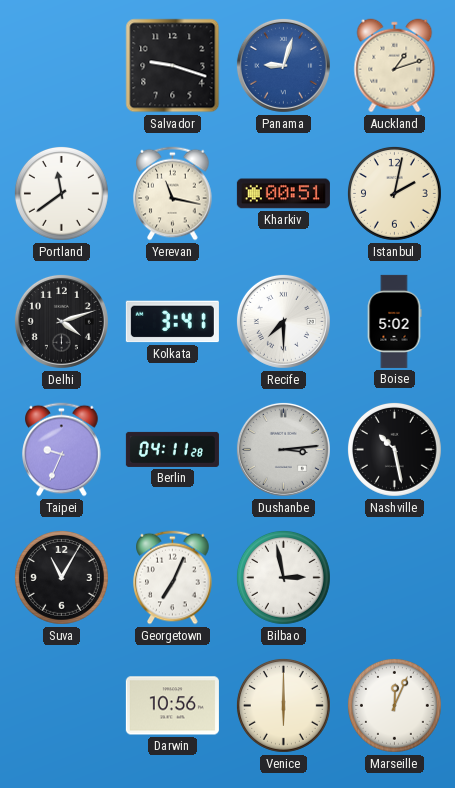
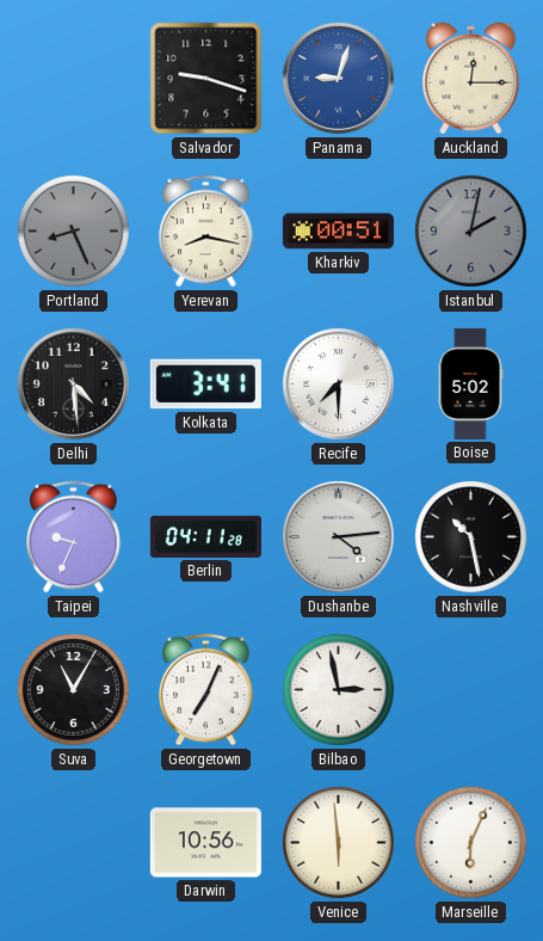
Auckland: 1:12 -> 12:15
Portland: 11:39 -> 8:26
Portland dial: white -> grey
Yerevan: 11:17 -> 8:17
Istanbul dial: cream -> grey
Delhi: 4:12 -> 4:29
Dushanbe: 3:14 -> 4:14
Venice: 6:00 -> 5:59
Marseille: 12:04 -> 6:04
